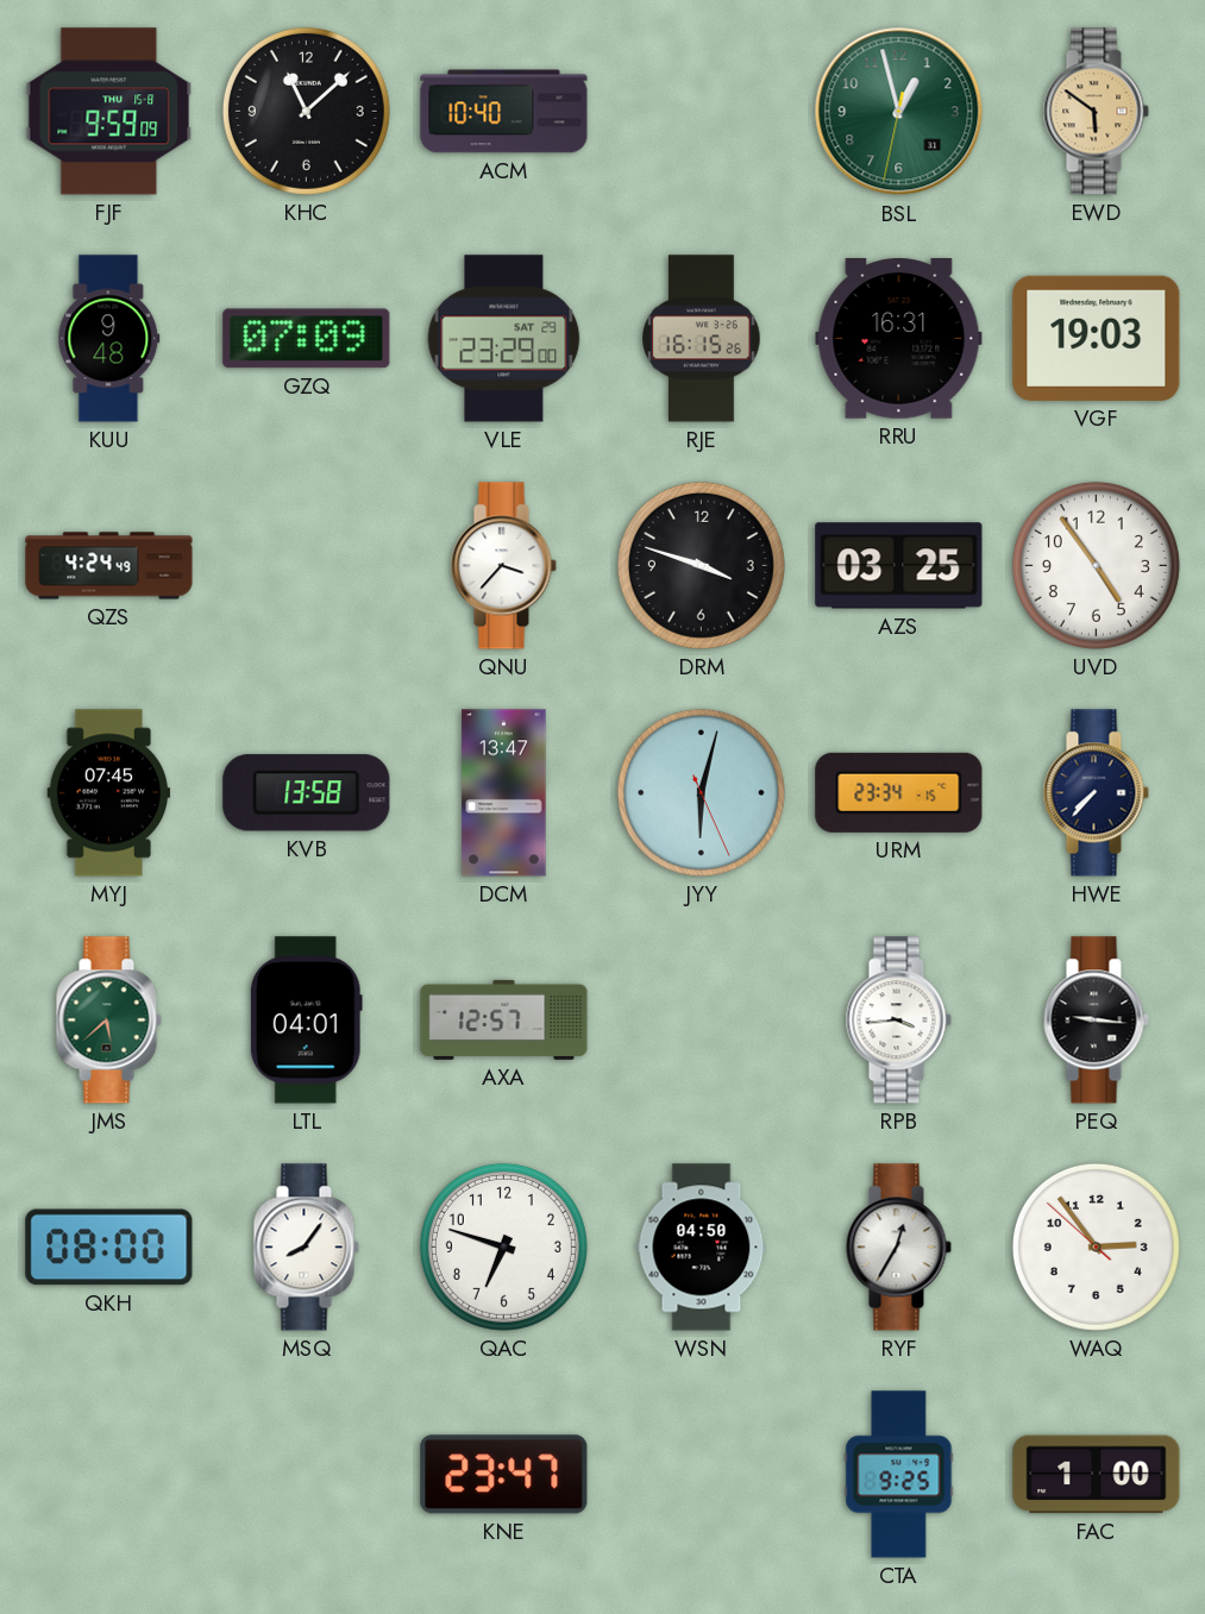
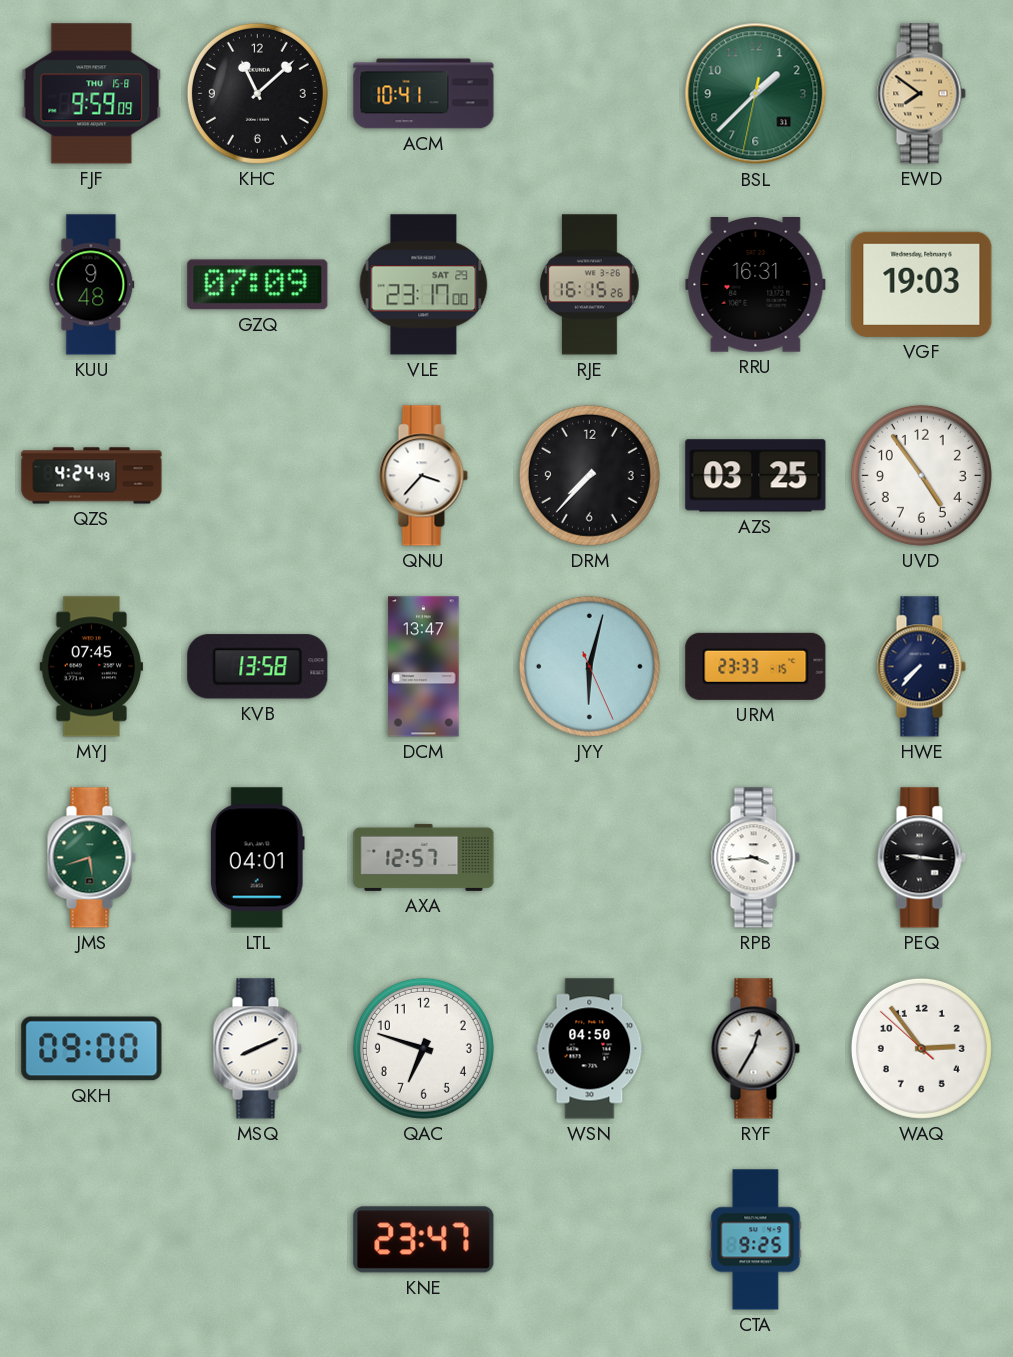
ACM: 10:40 -> 10:41
BSL: 12:57 -> 1:37
EWD: 5:51 -> 7:51
VLE: 23:29 -> 23:17
DRM: 3:48 -> 7:37
URM: 23:34 -> 23:33
JMS: 5:38 -> 5:42
QKH: 08:00 -> 09:00
MSQ: 8:06 -> 8:11
FAC: 1:00 -> none
